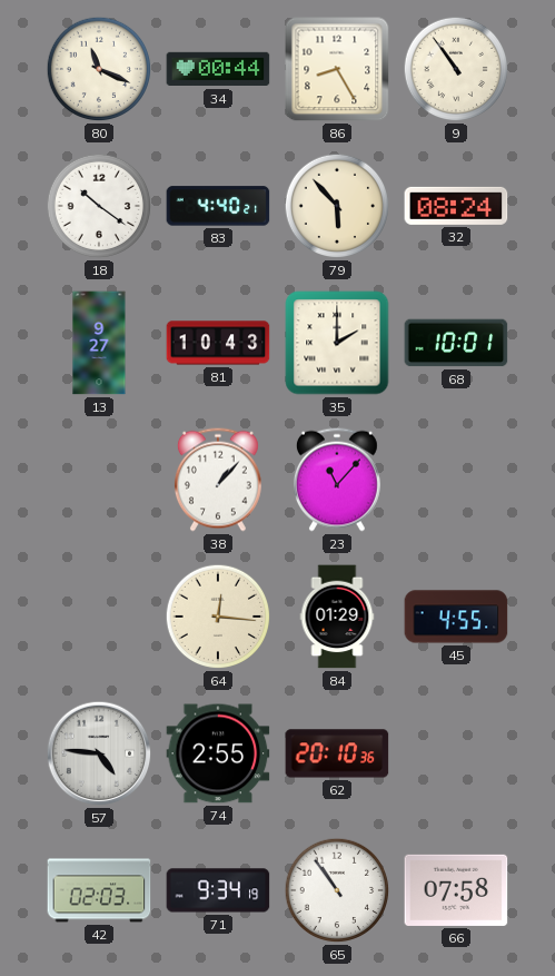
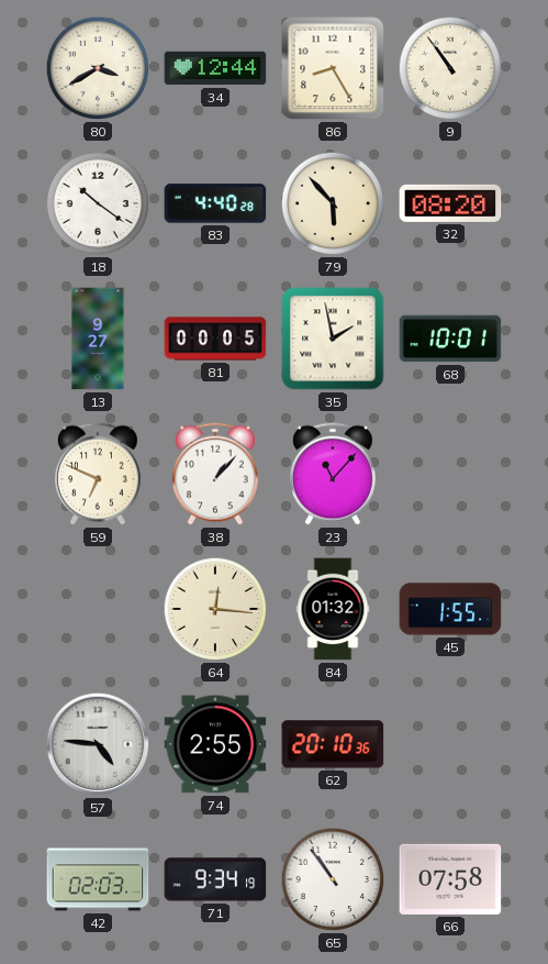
80: 11:19 -> 3:40
34: 00:44 -> 12:44
83: 4:40:21 -> 4:40:28
32: 08:24 -> 08:20
81: 10:43 -> 00:05
35: 2:00 -> 1:58
59: none -> 6:49
84: 01:29 -> 01:32
45: 4:55 -> 1:55
